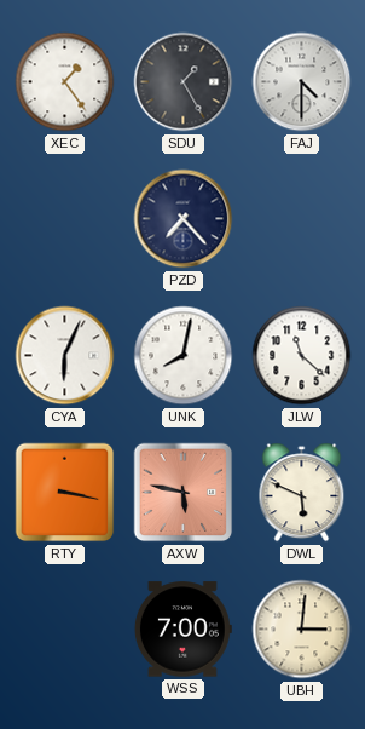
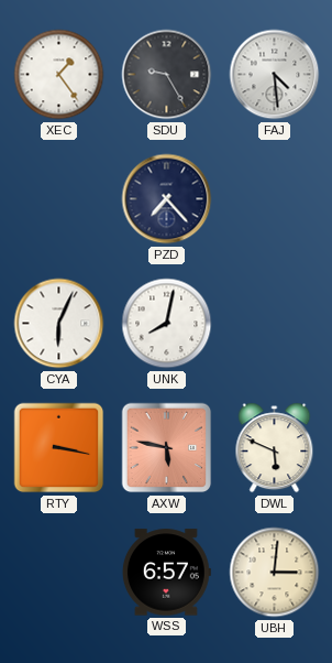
SDU: 1:25 -> 9:25
FAJ: 4:30 -> 4:29
JLW: 11:22 -> none
WSS: 7:00 -> 6:57
